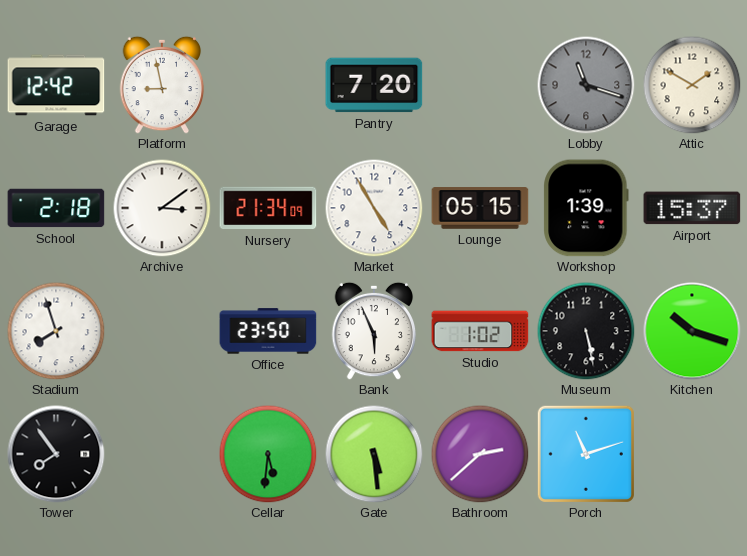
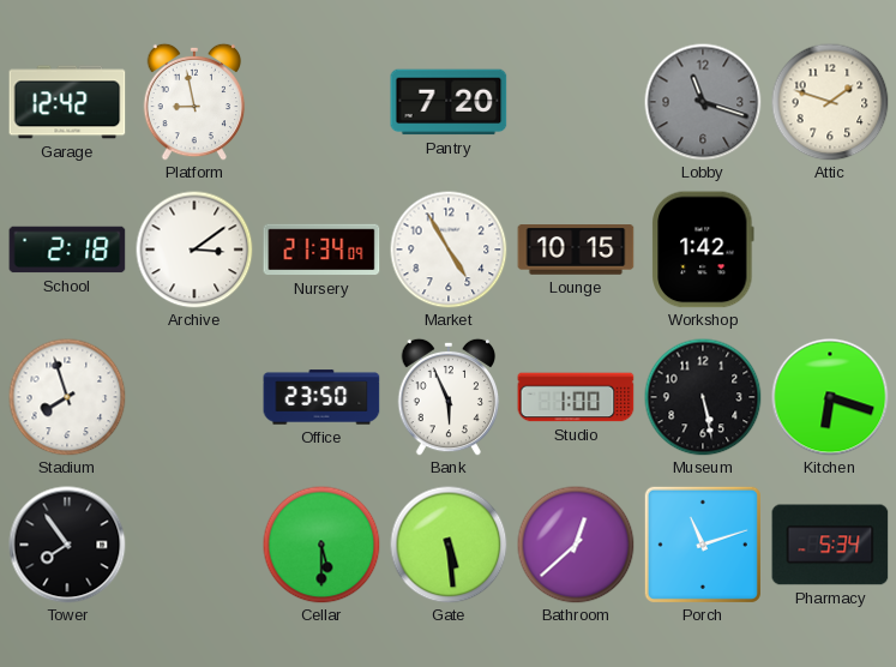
Attic: 1:50 -> 1:48
Lounge: 05:15 -> 10:15
Workshop: 1:39 -> 1:42
Airport: 15:37 -> none
Studio: 1:02 -> 1:00
Kitchen: 10:18 -> 6:18
Cellar: 5:31 -> 5:30
Bathroom: 2:38 -> 12:38
Pharmacy: none -> 5:34
